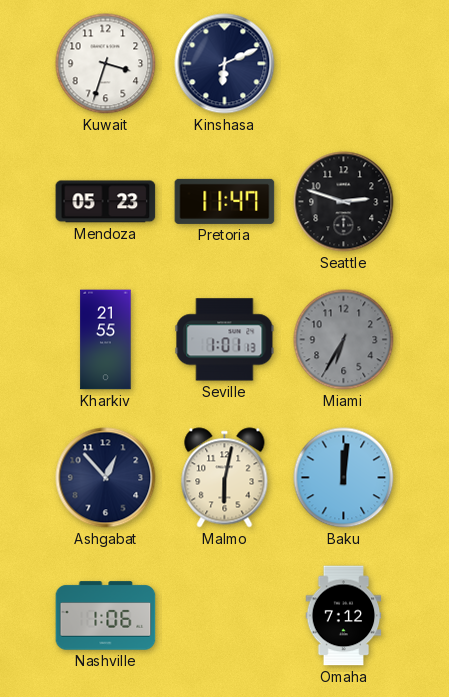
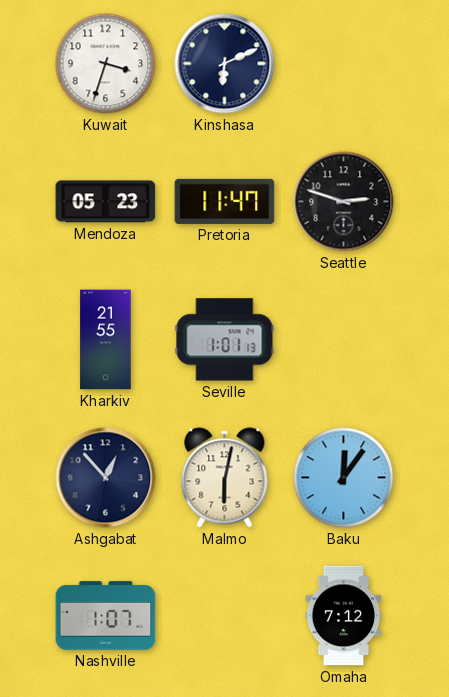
Miami: 6:35 -> none
Baku: 12:01 -> 12:06
Nashville: 1:06 -> 1:07
